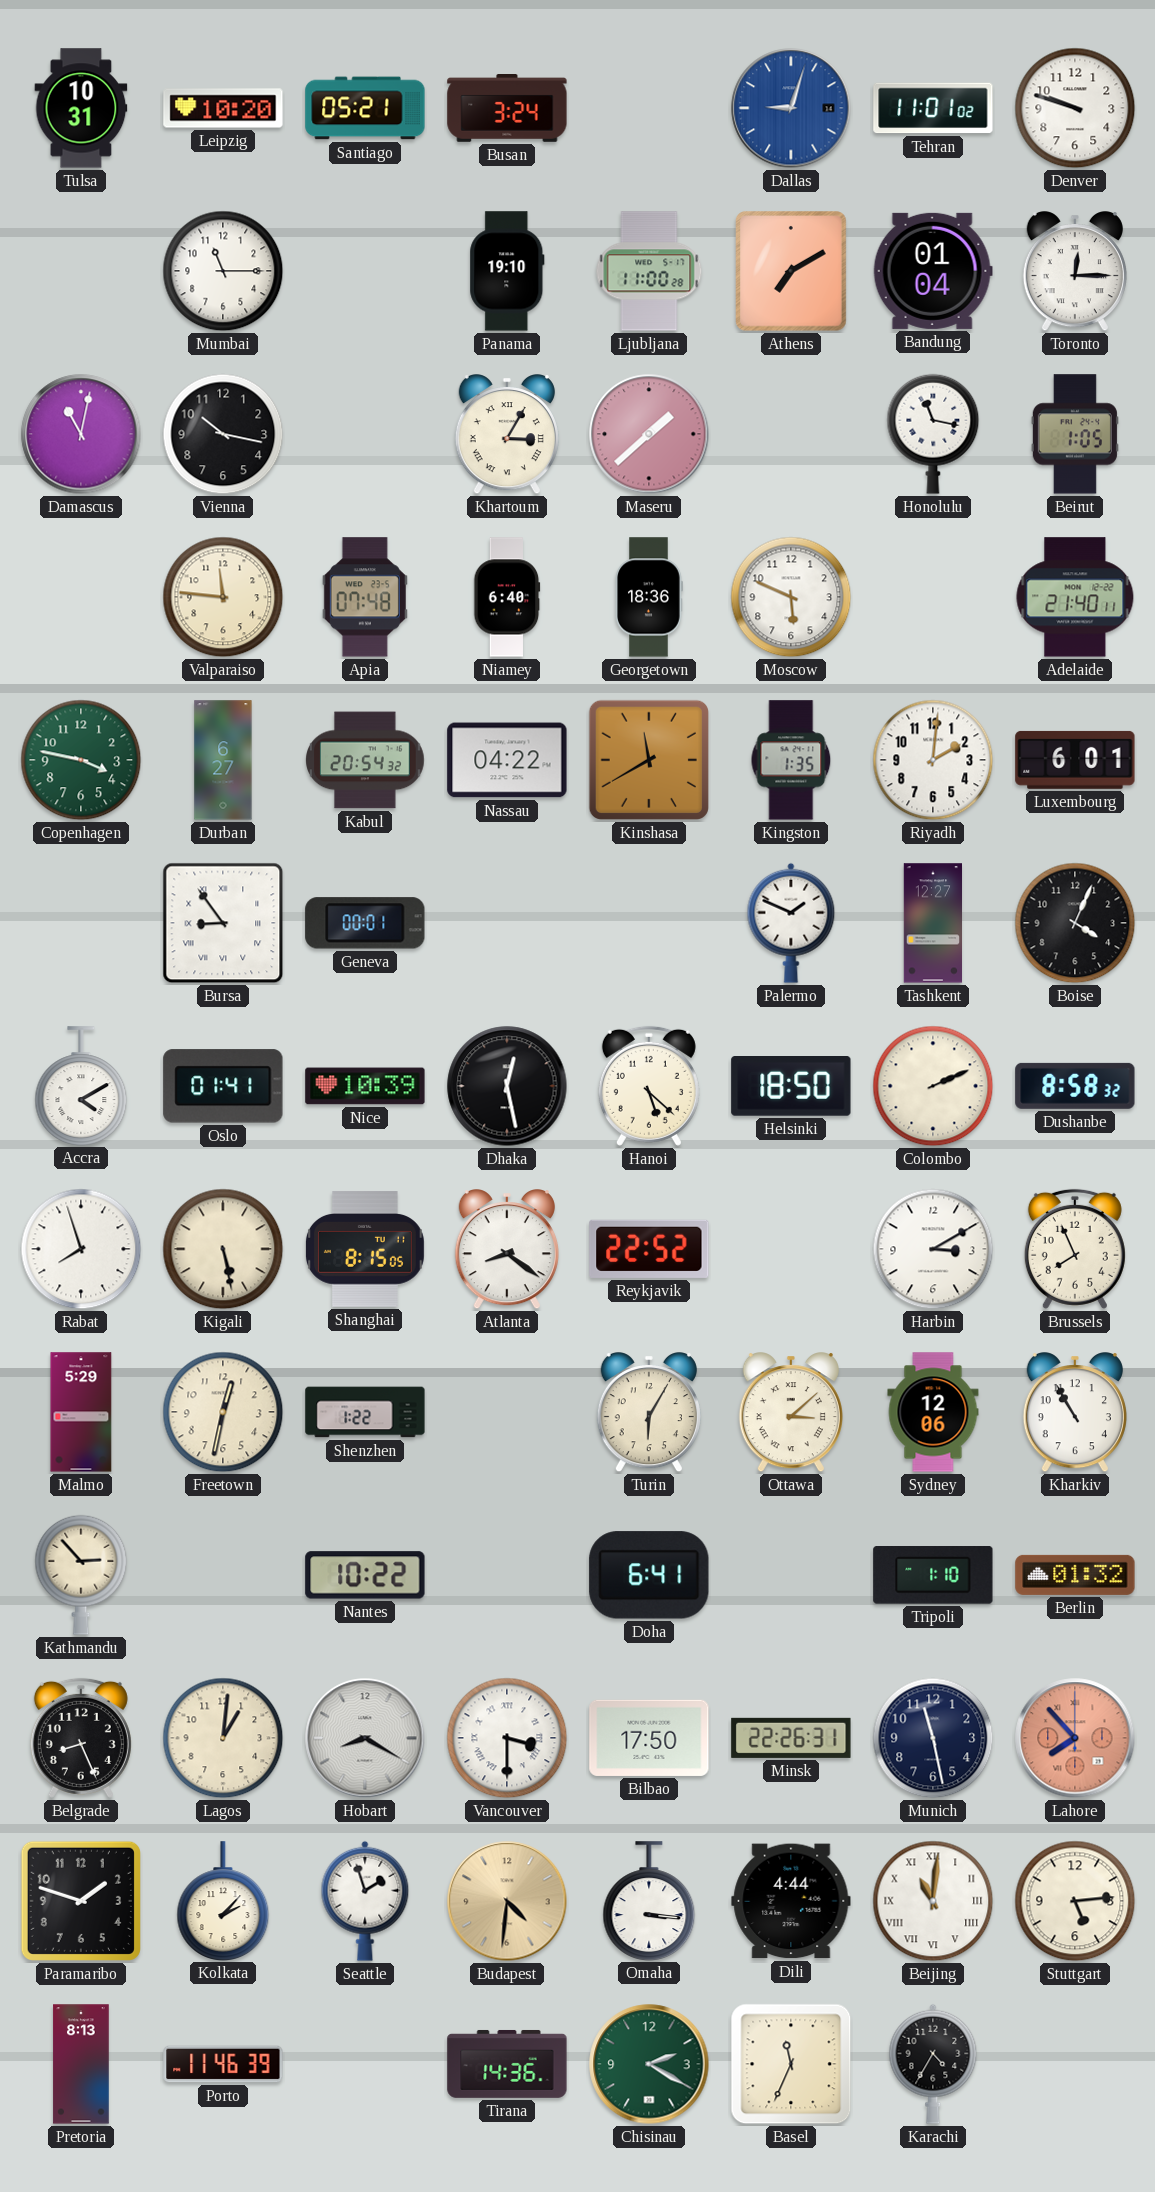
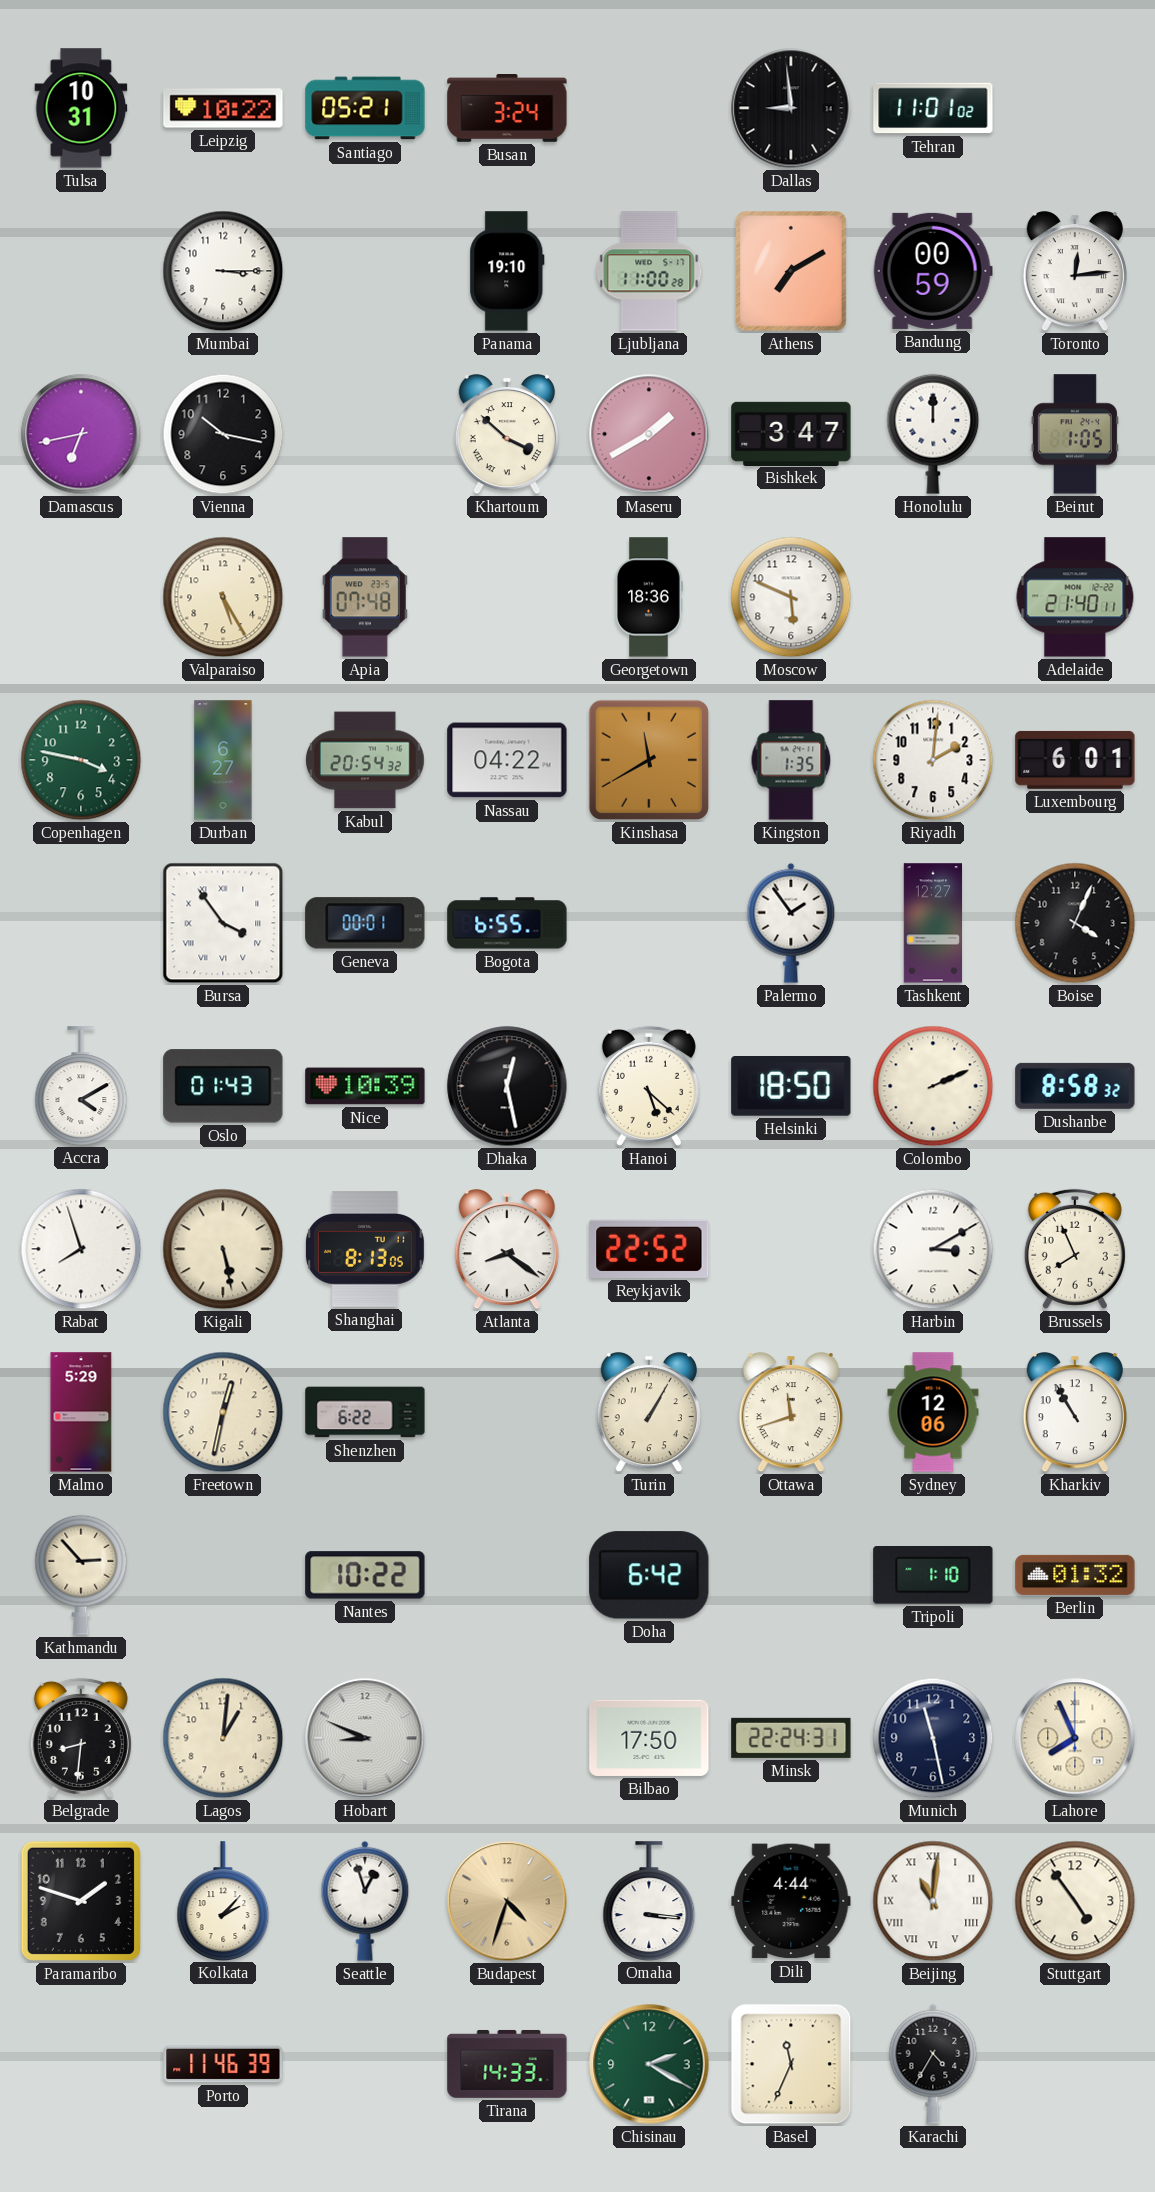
Leipzig: 10:20 -> 10:22
Dallas: 9:03 -> 8:59
Dallas dial: blue -> black
Denver: 9:48 -> none
Mumbai: 11:15 -> 3:15
Bandung: 01:04 -> 00:59
Toronto: 12:15 -> 12:14
Damascus: 11:02 -> 6:43
Khartoum: 3:05 -> 3:52
Maseru: 1:38 -> 1:40
Bishkek: none -> 3:47
Honolulu: 11:17 -> 12:00
Valparaiso: 11:46 -> 5:25
Niamey: 6:40 -> none
Bursa: 8:54 -> 3:54
Bogota: none -> 6:55
Palermo: 1:49 -> 1:54
Oslo: 01:41 -> 01:43
Shanghai: 8:15 -> 8:13
Shenzhen: 1:22 -> 6:22
Turin: 6:05 -> 1:05
Ottawa: 3:08 -> 11:42
Doha: 6:41 -> 6:42
Belgrade: 8:26 -> 8:31
Hobart: 8:20 -> 8:49
Vancouver: 3:30 -> none
Minsk: 22:26 -> 22:24
Lahore: 7:53 -> 7:56
Lahore dial: salmon -> cream
Seattle: 1:57 -> 12:57
Budapest: 4:31 -> 4:33
Stuttgart: 5:14 -> 4:54
Pretoria: 8:13 -> none
Tirana: 14:36 -> 14:33
